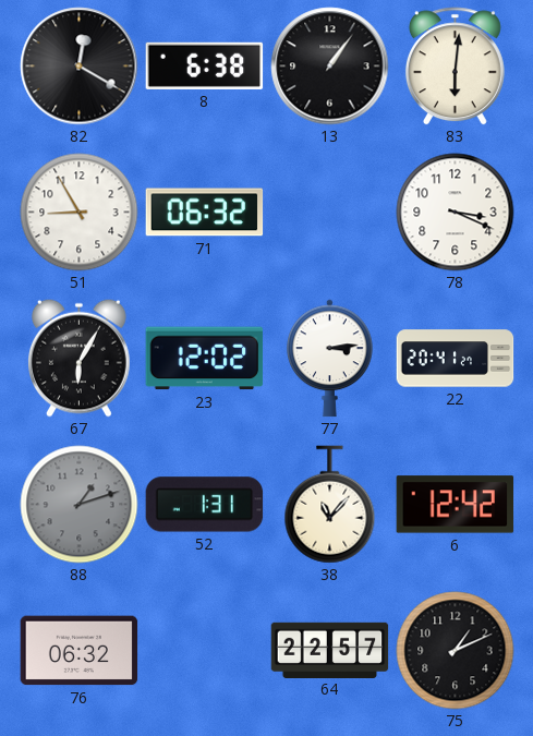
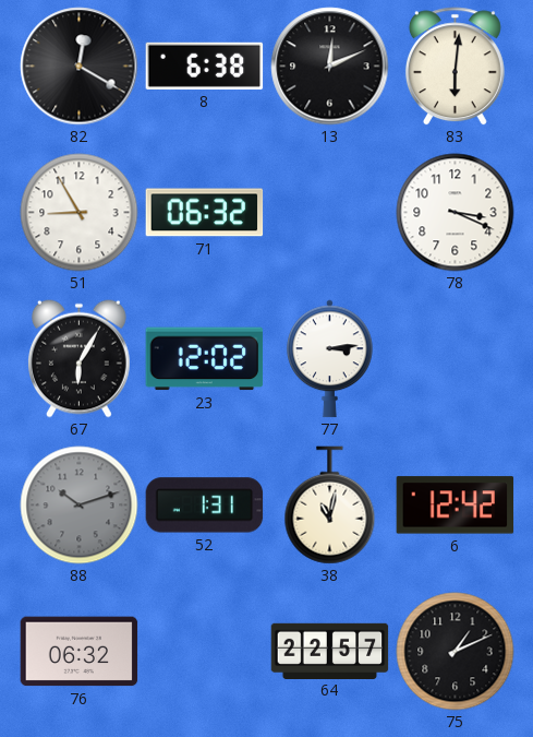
13: 1:06 -> 12:11
22: 20:41 -> none
88: 1:12 -> 10:12
38: 11:07 -> 11:02
